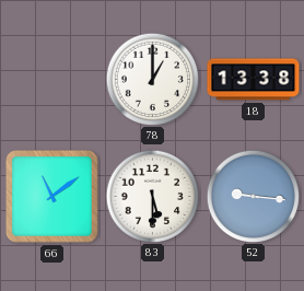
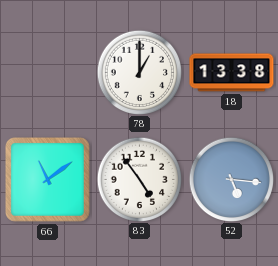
83: 5:30 -> 4:54
52: 9:16 -> 5:16
